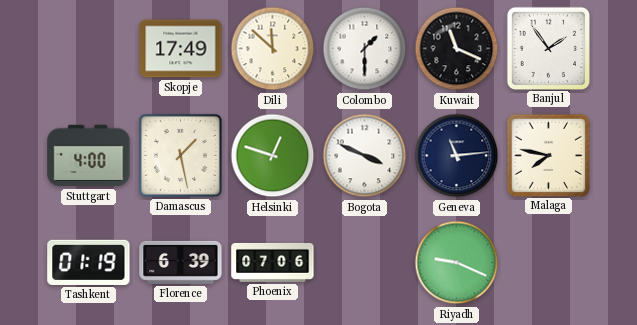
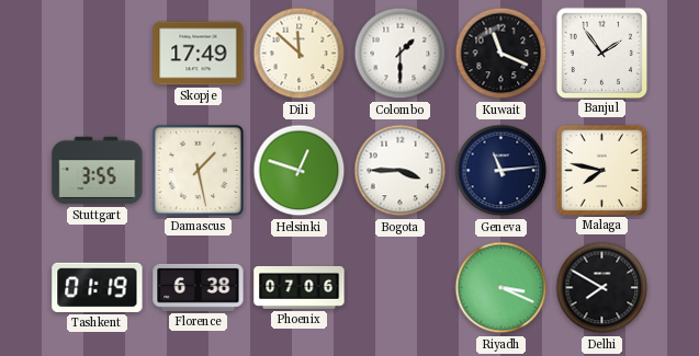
Stuttgart: 4:00 -> 3:55
Bogota: 3:49 -> 3:45
Florence: 6:39 -> 6:38
Riyadh: 9:19 -> 3:19
Delhi: none -> 7:50
